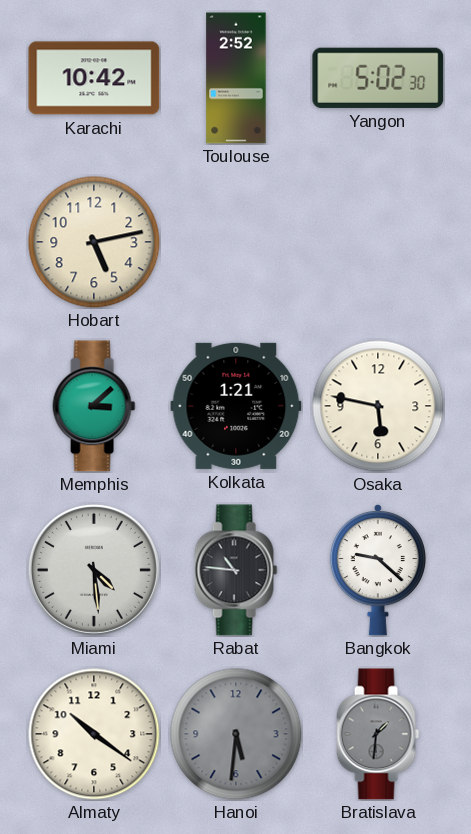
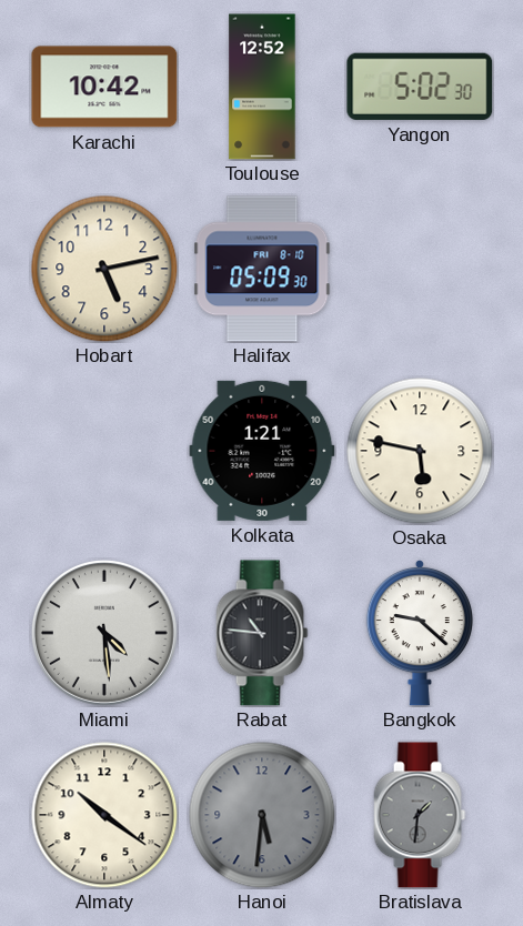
Toulouse: 2:52 -> 12:52
Halifax: none -> 05:09
Memphis: 3:08 -> none
